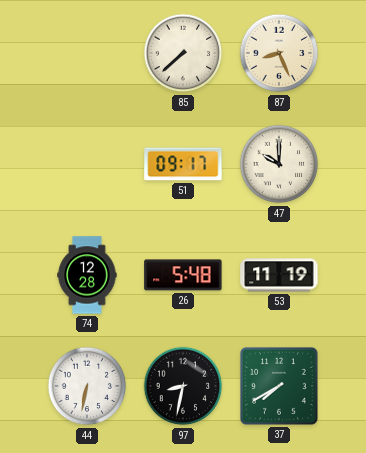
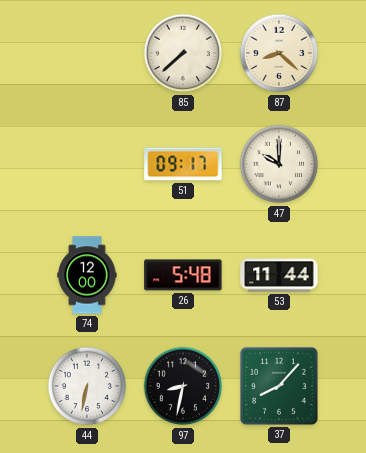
87: 8:26 -> 8:22
74: 12:28 -> 12:00
53: 11:19 -> 11:44
37: 7:40 -> 8:07
